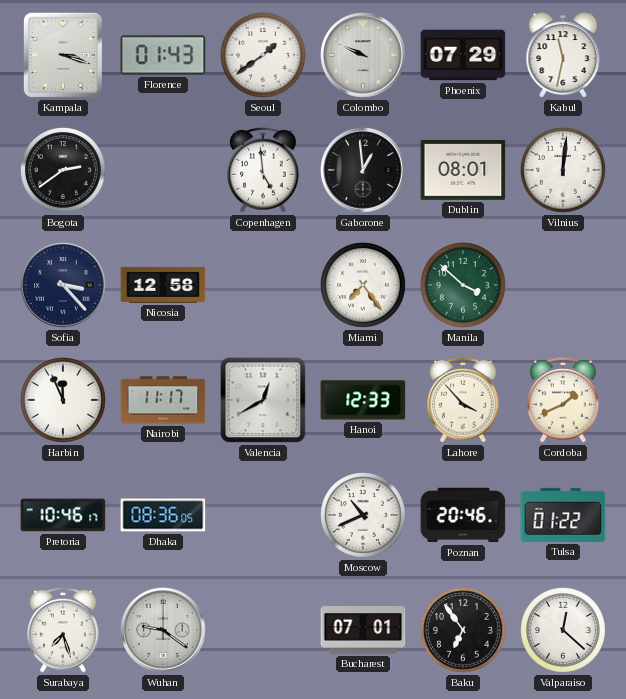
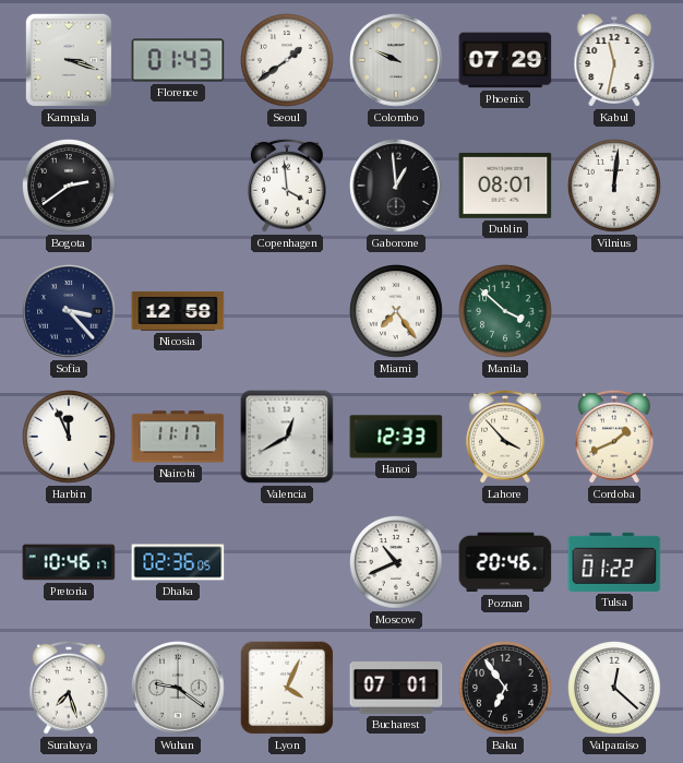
Copenhagen: 4:59 -> 3:59
Dhaka: 08:36 -> 02:36
Lyon: none -> 4:04
